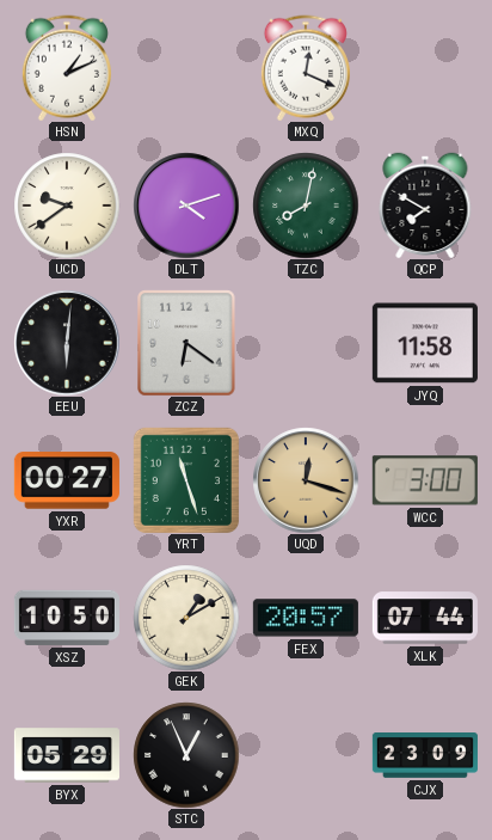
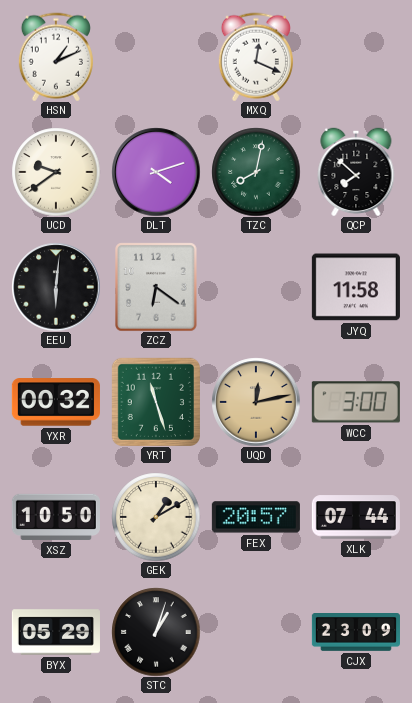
QCP: 7:50 -> 7:52
YXR: 00:27 -> 00:32
UQD: 12:18 -> 12:13
STC: 12:56 -> 1:03
